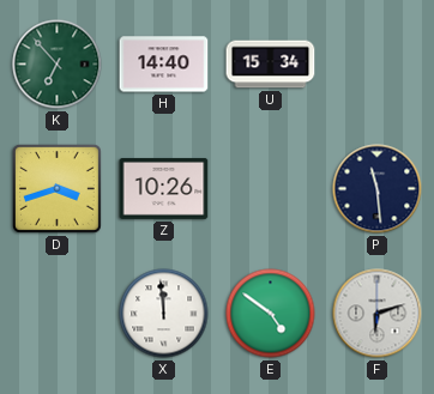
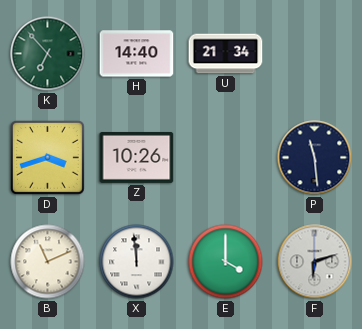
U: 15:34 -> 21:34
B: none -> 11:11
E: 4:51 -> 4:00
